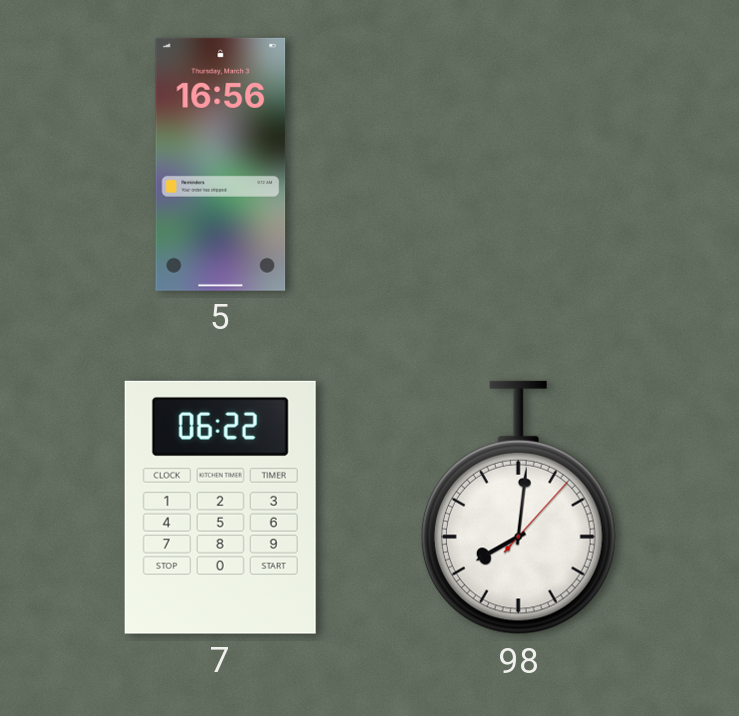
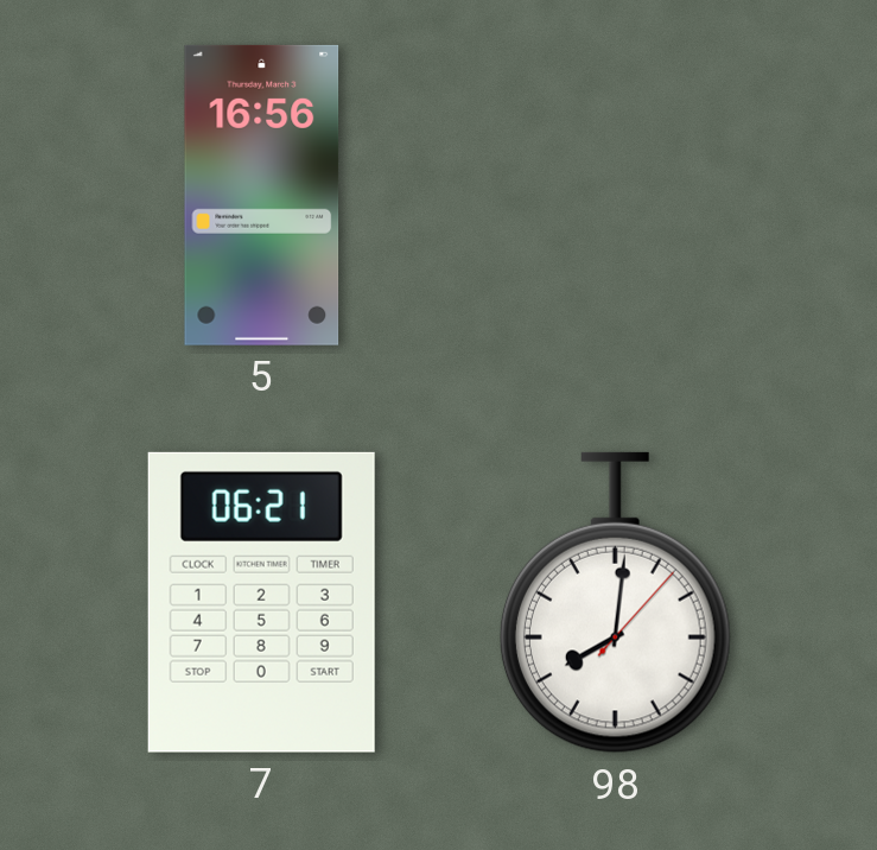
7: 06:22 -> 06:21
